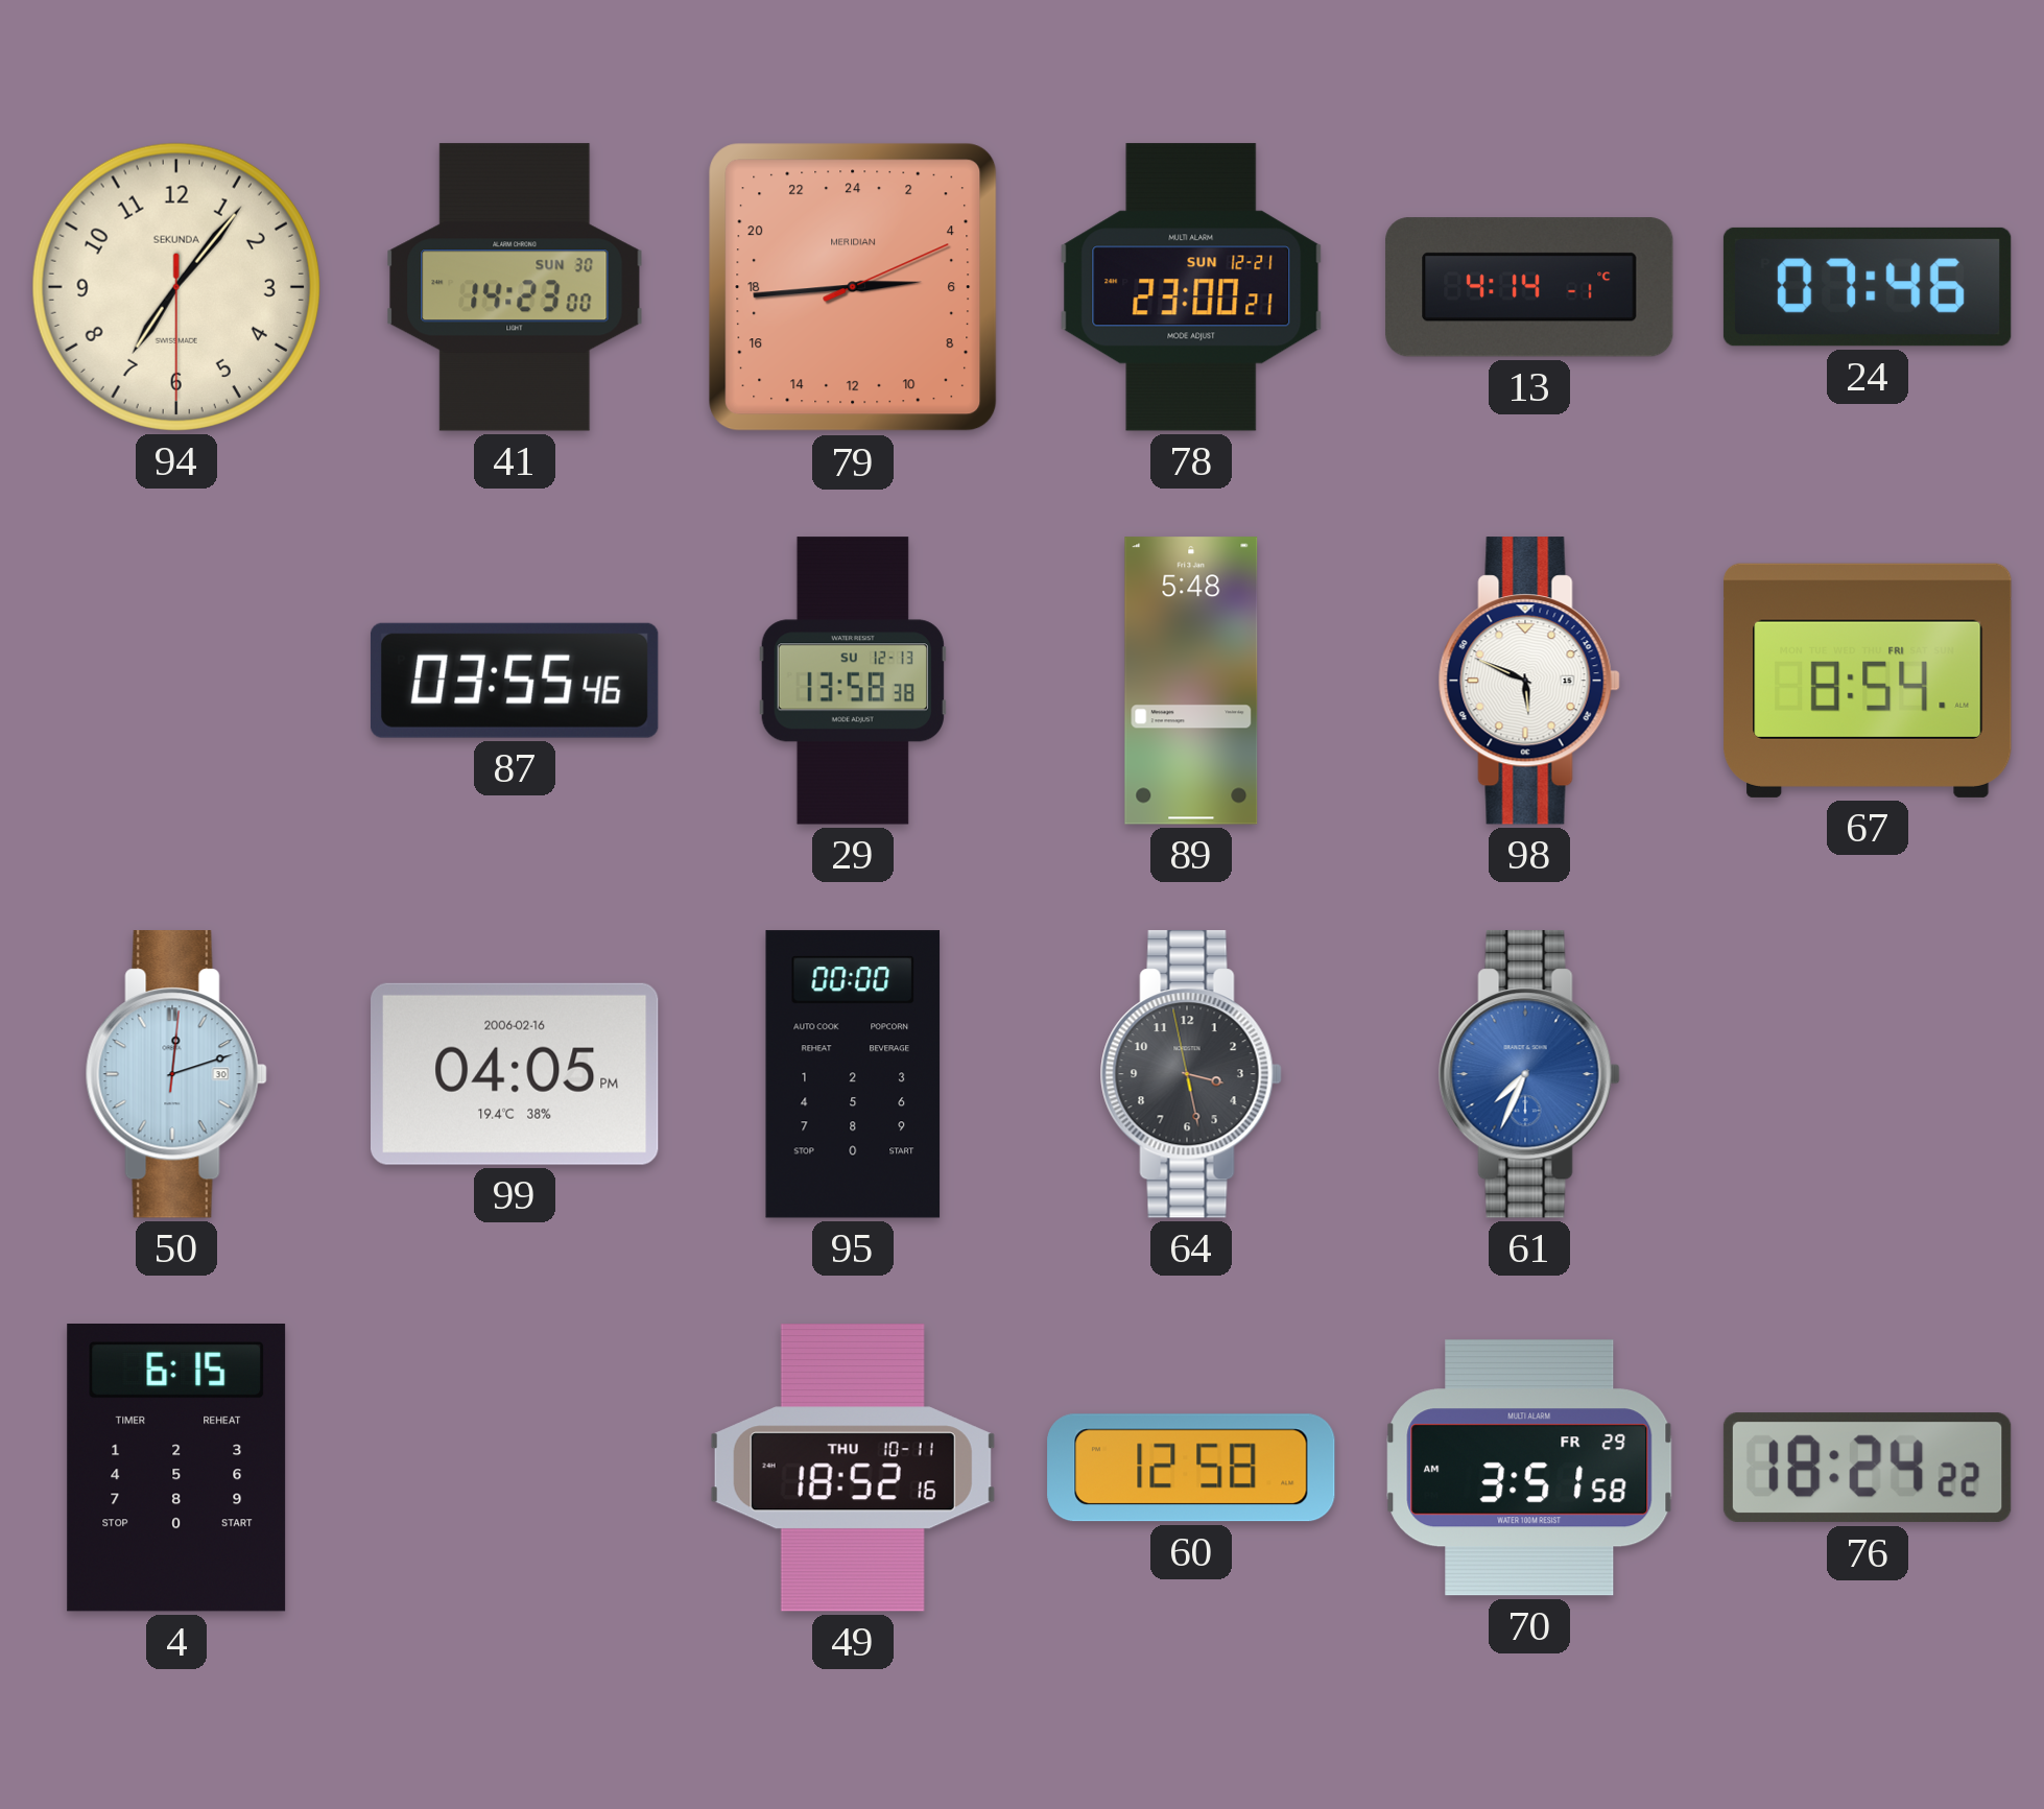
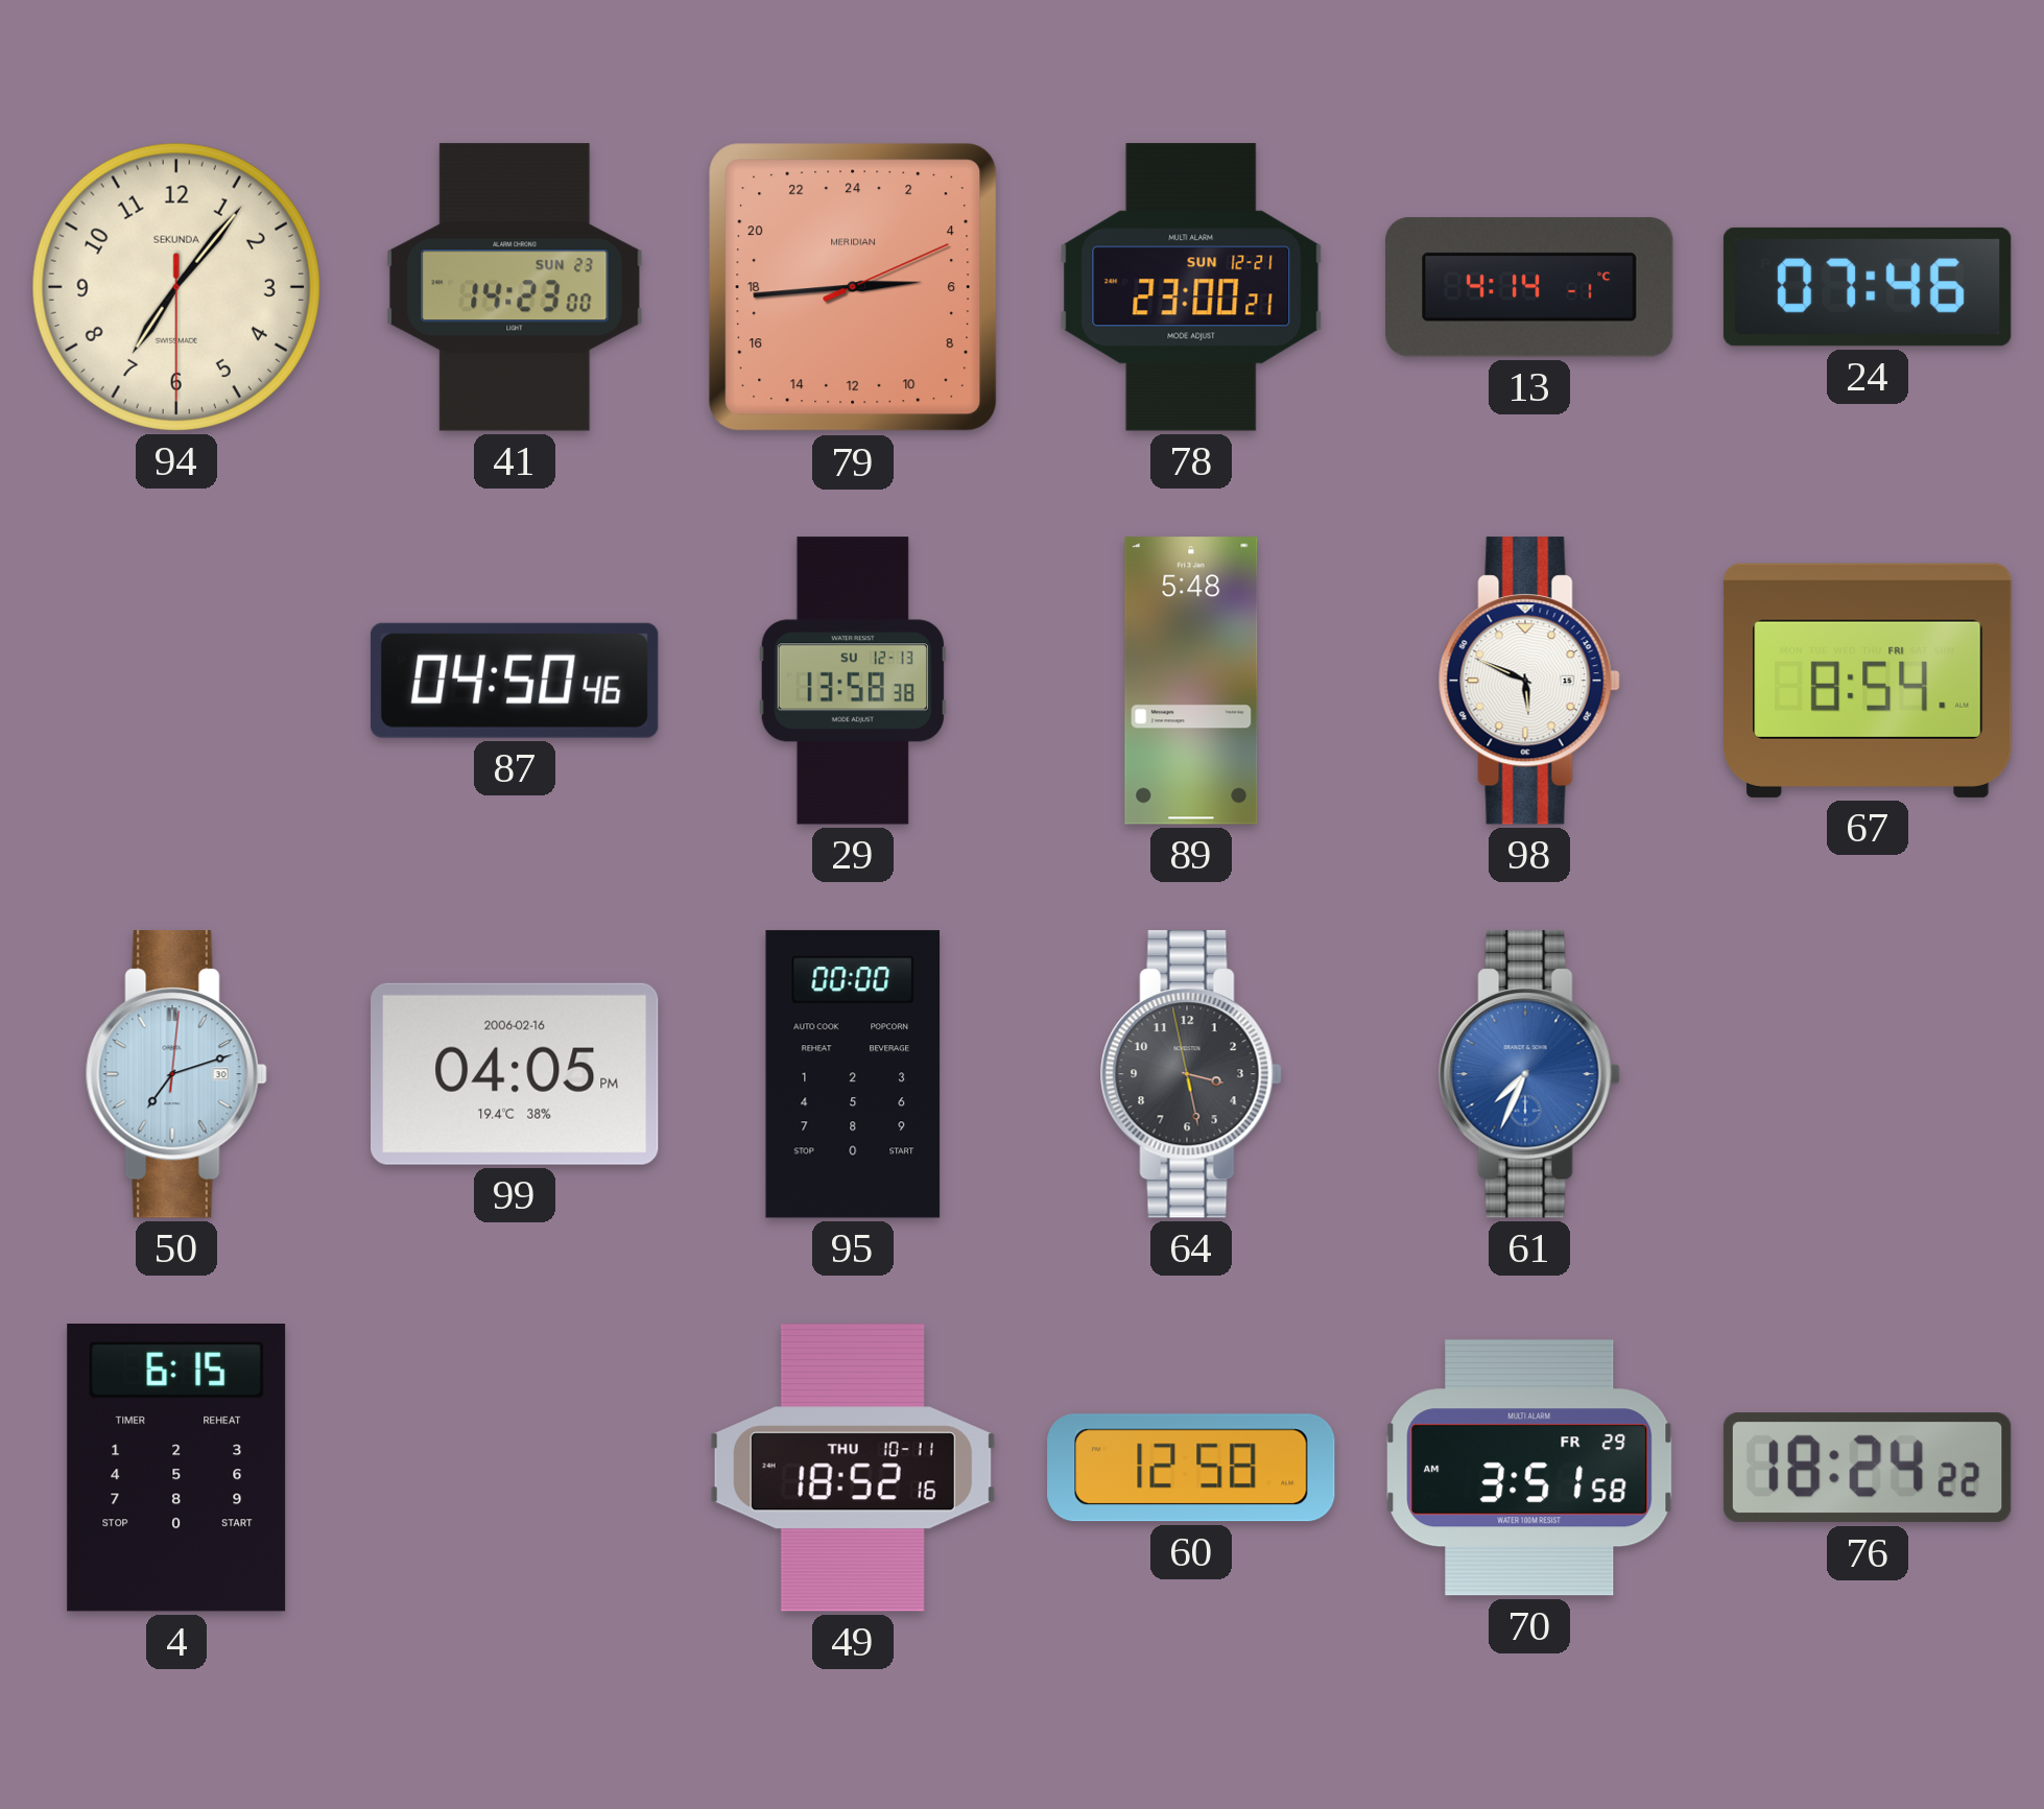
41 date: SUN 30 -> SUN 23
87: 03:55 -> 04:50
50: 12:12 -> 7:12
